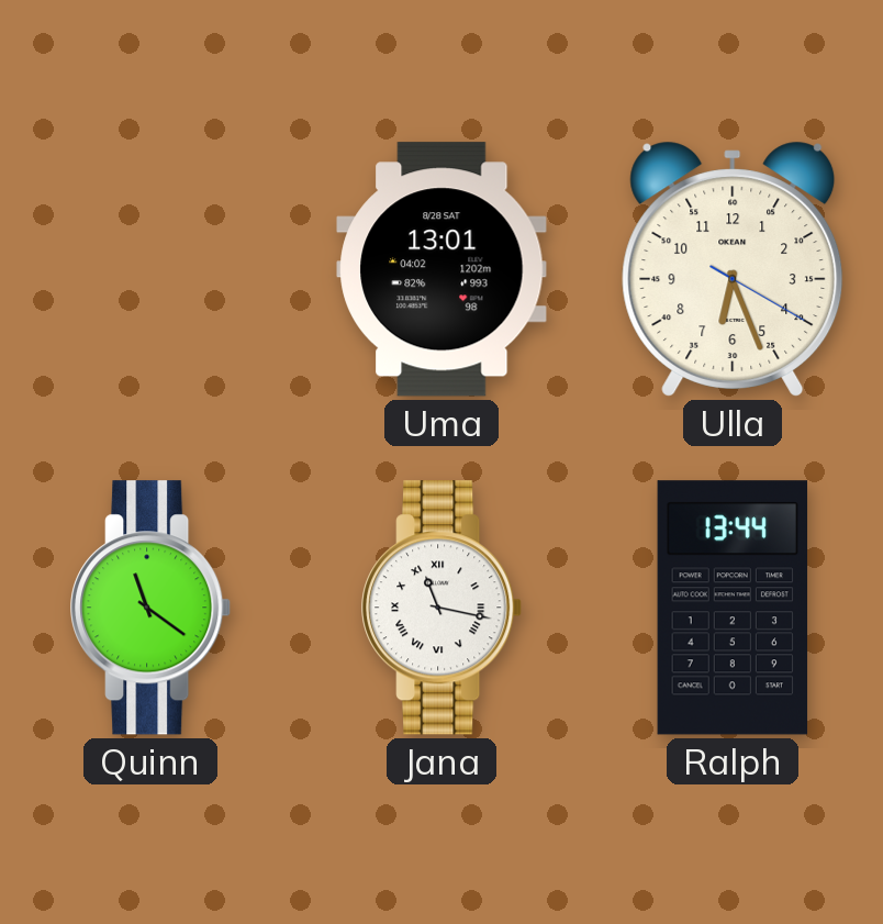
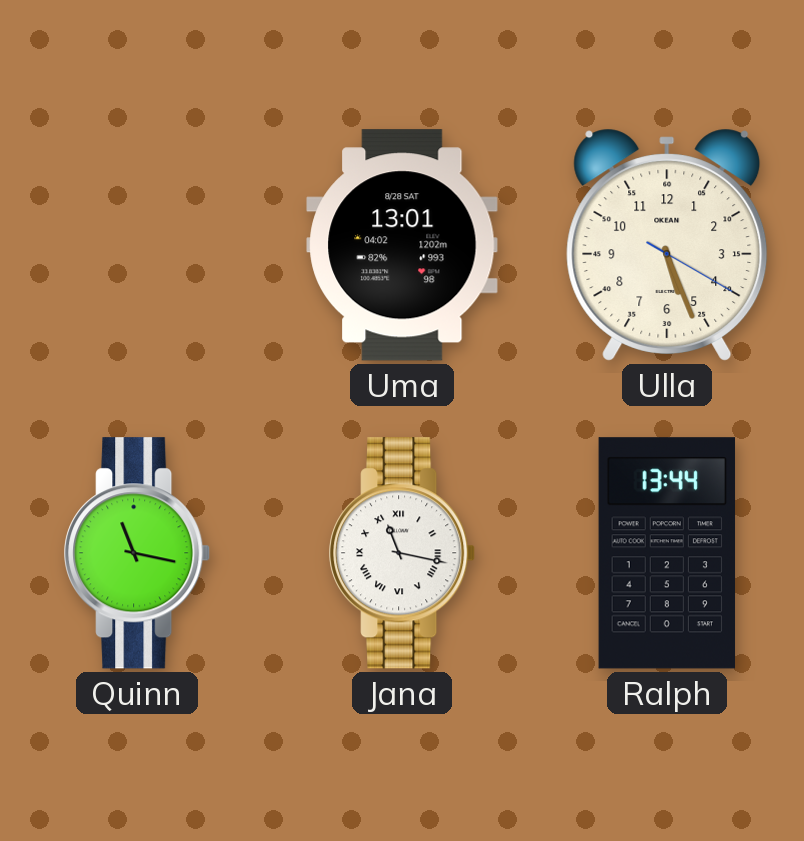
Ulla: 6:26 -> 5:26
Quinn: 11:21 -> 11:17
